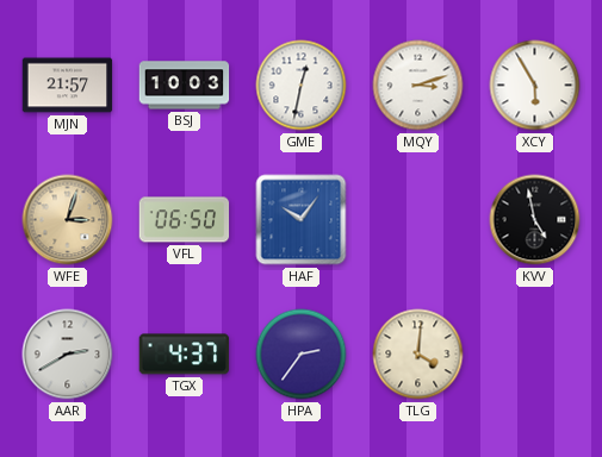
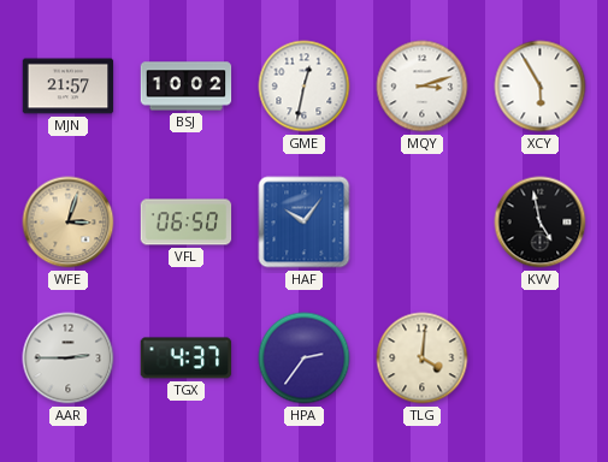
BSJ: 10:03 -> 10:02
AAR: 2:40 -> 2:45
